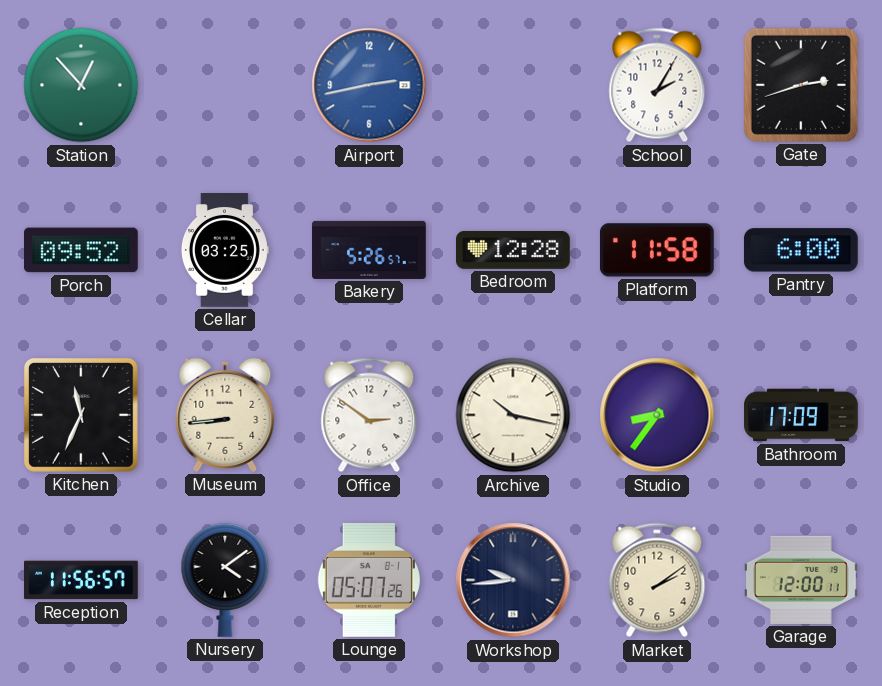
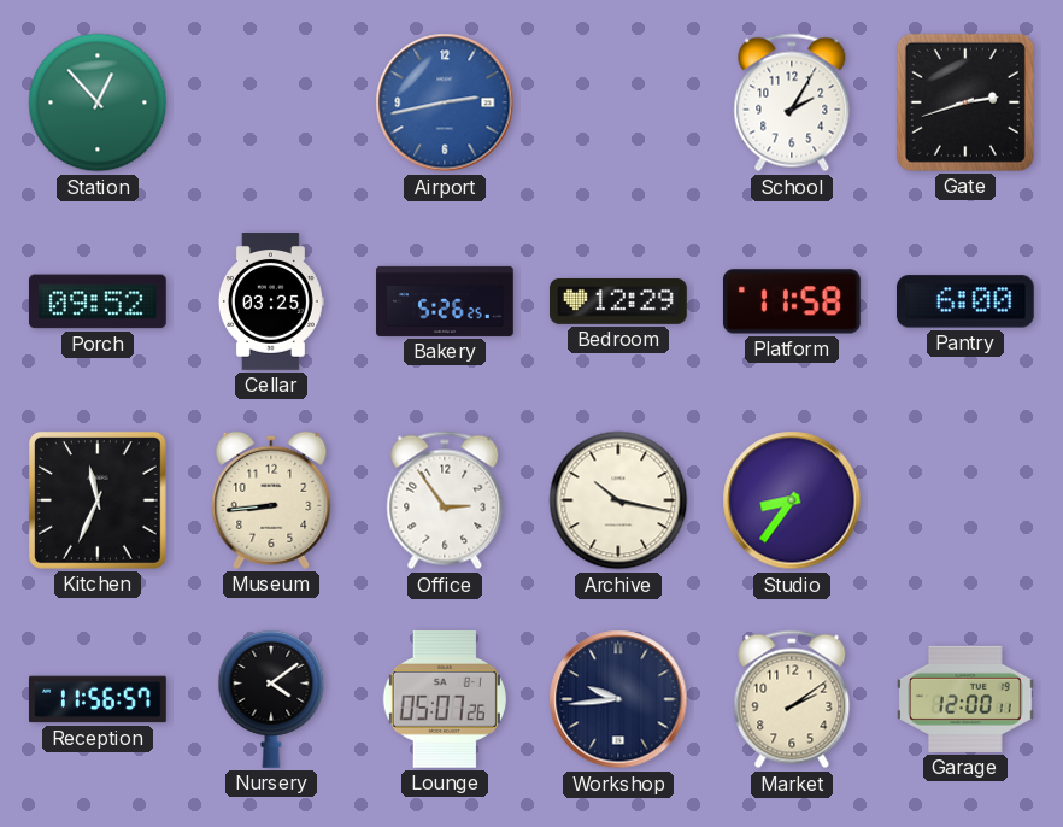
Bakery: 5:26:57 -> 5:26:25
Bedroom: 12:28 -> 12:29
Office: 2:51 -> 2:54
Bathroom: 17:09 -> none
